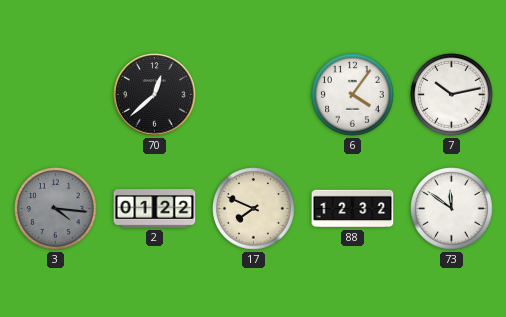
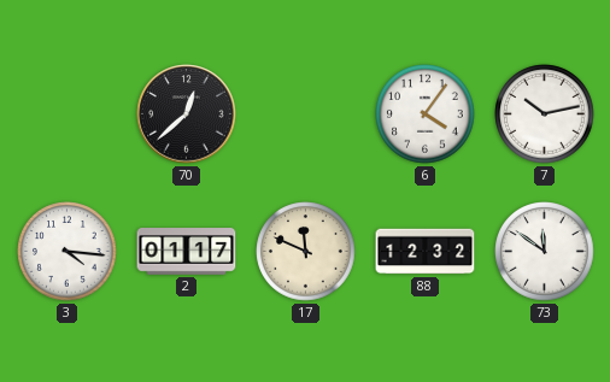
3 dial: grey -> white
2: 01:22 -> 01:17
17: 7:49 -> 11:49
